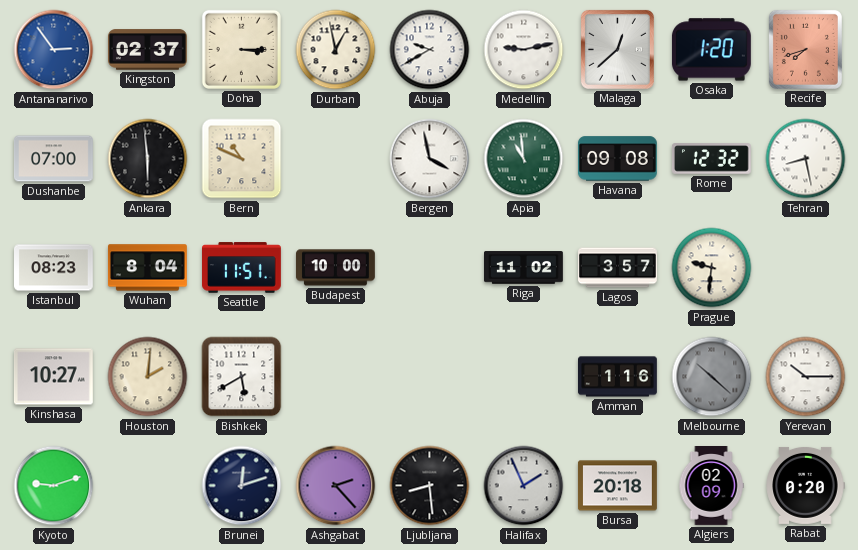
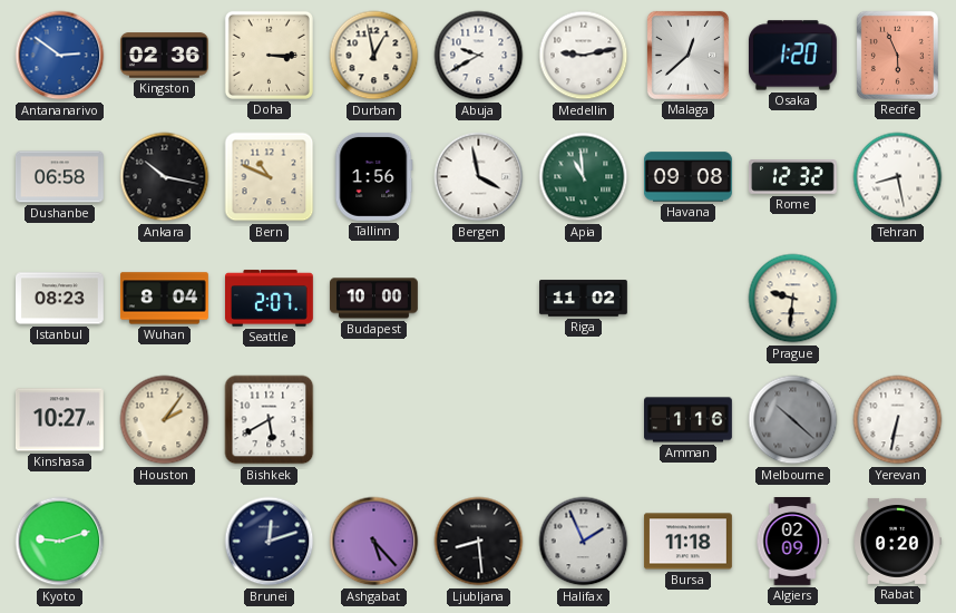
Antananarivo: 2:54 -> 2:51
Kingston: 02:37 -> 02:36
Recife: 7:42 -> 5:56
Dushanbe: 07:00 -> 06:58
Ankara: 5:59 -> 10:17
Tallinn: none -> 1:56
Seattle: 11:51 -> 2:07
Lagos: 3:57 -> none
Houston: 2:01 -> 2:06
Yerevan: 10:15 -> 6:32
Ashgabat: 2:23 -> 5:23
Bursa: 20:18 -> 11:18
